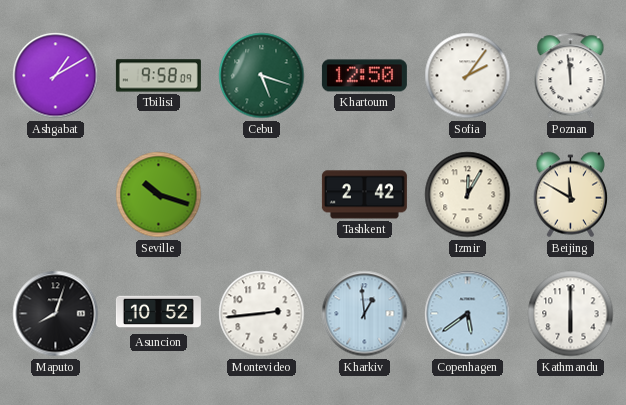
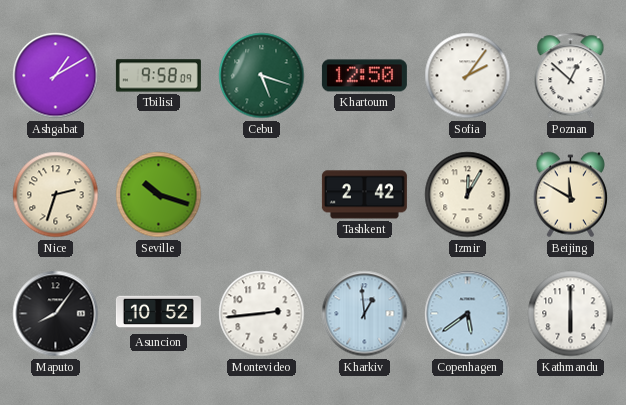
Poznan: 11:59 -> 12:52
Nice: none -> 2:33
Maputo: 8:03 -> 8:06
